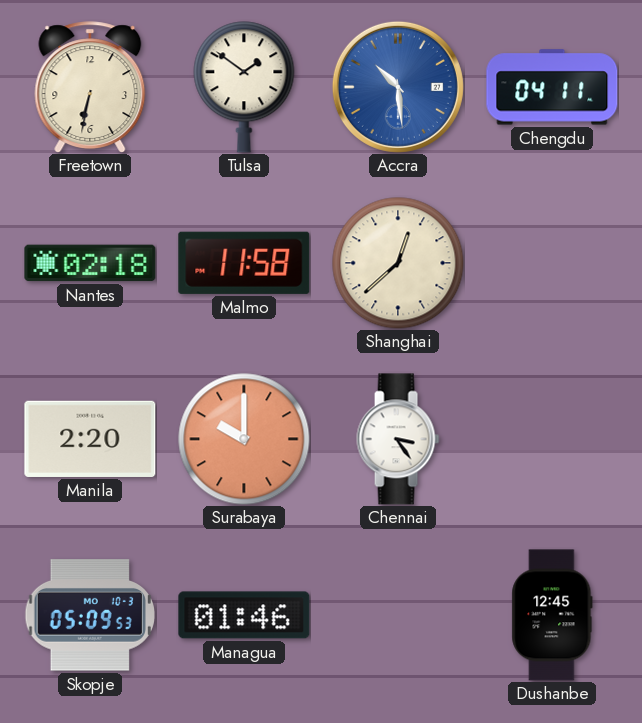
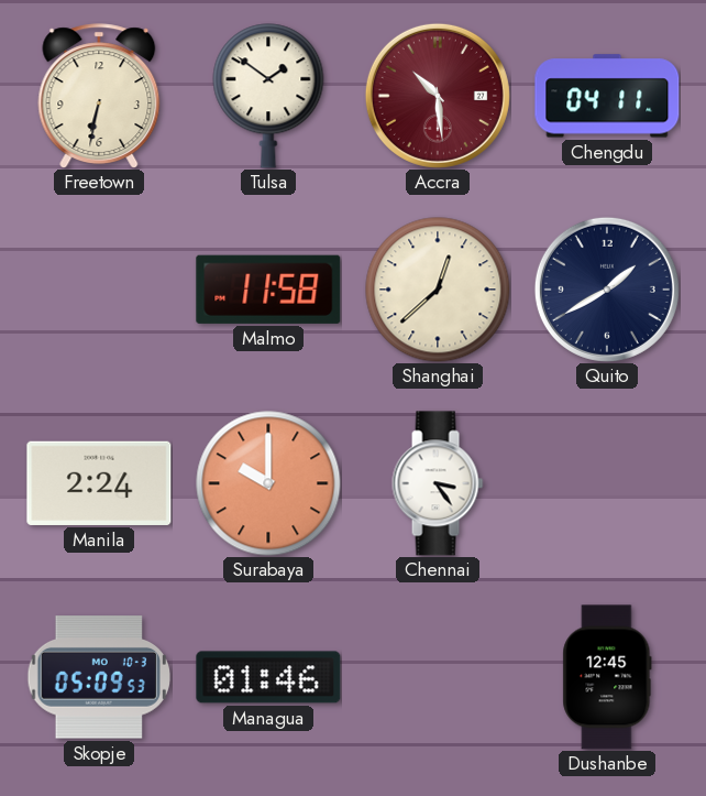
Accra dial: blue -> burgundy
Nantes: 02:18 -> none
Quito: none -> 1:40
Manila: 2:20 -> 2:24
